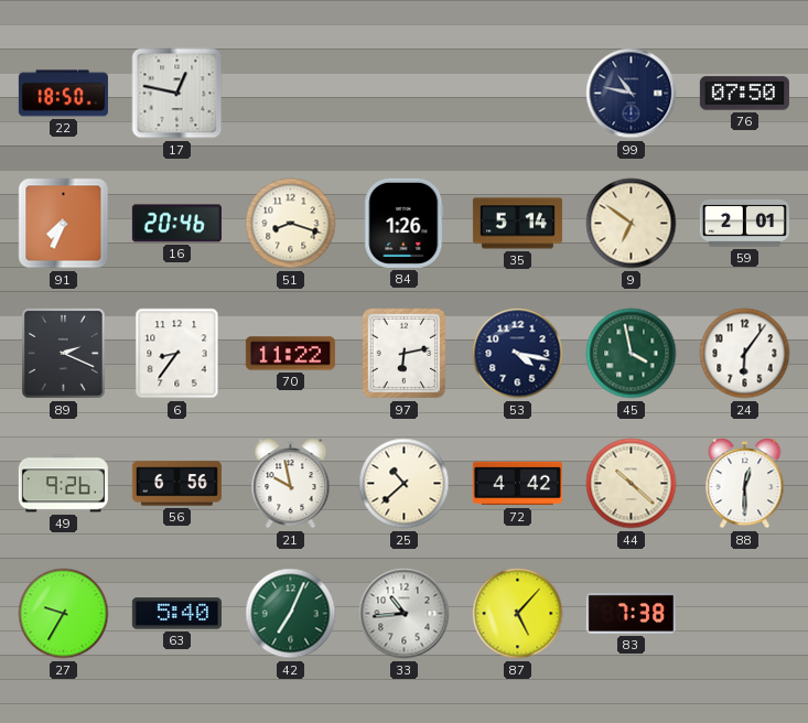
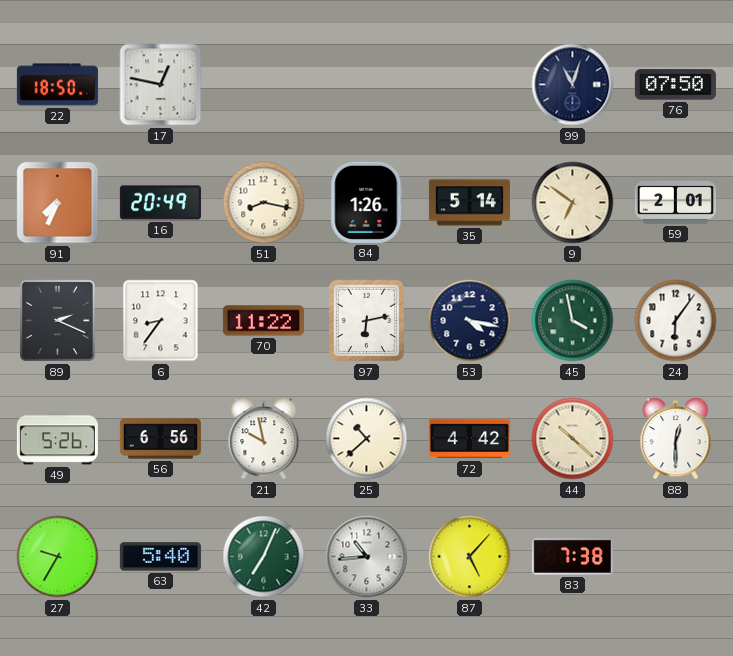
99: 10:47 -> 11:03
16: 20:46 -> 20:49
51: 8:18 -> 8:17
49: 9:26 -> 5:26
